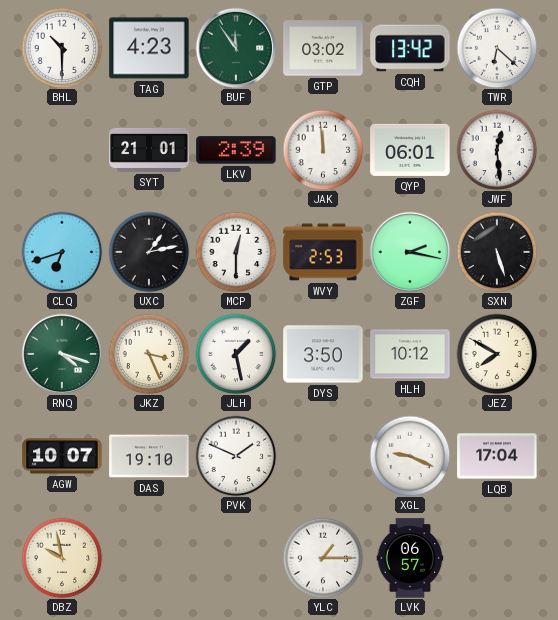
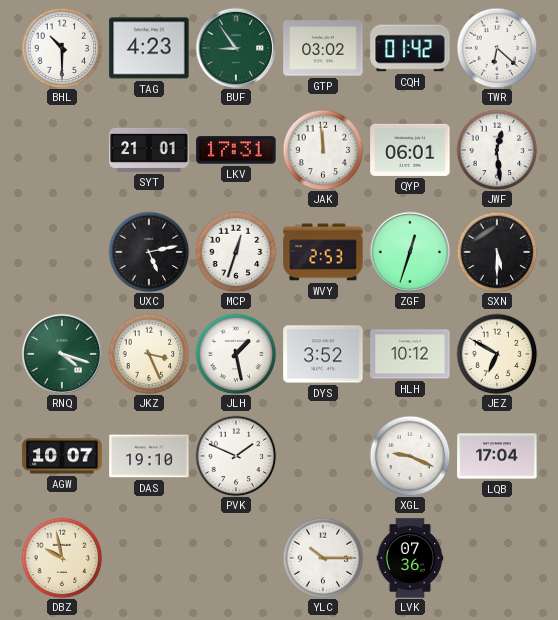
BUF: 11:54 -> 8:54
CQH: 13:42 -> 01:42
LKV: 2:39 -> 17:31
CLQ: 6:42 -> none
UXC: 1:13 -> 5:13
MCP: 12:30 -> 12:33
ZGF: 2:17 -> 12:33
SXN: 5:27 -> 5:30
DYS: 3:50 -> 3:52
JEZ: 7:50 -> 6:50
YLC: 1:15 -> 10:15
LVK: 06:57 -> 07:36
